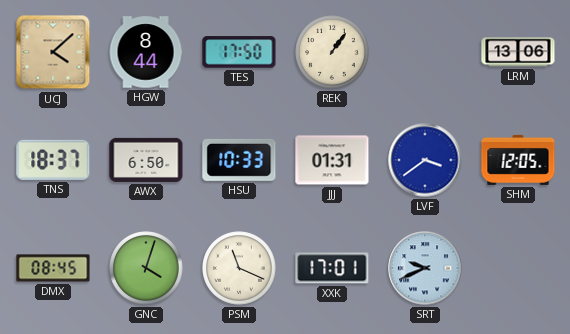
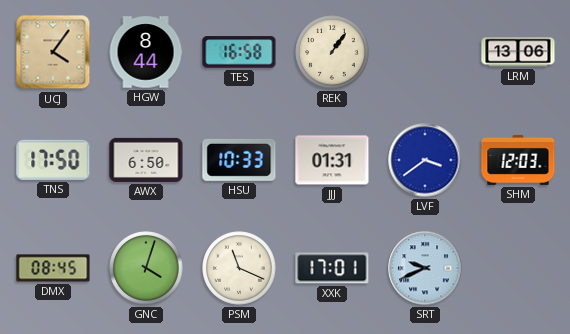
UCJ: 4:08 -> 4:06
TES: 17:50 -> 16:58
TNS: 18:37 -> 17:50
SHM: 12:05 -> 12:03
